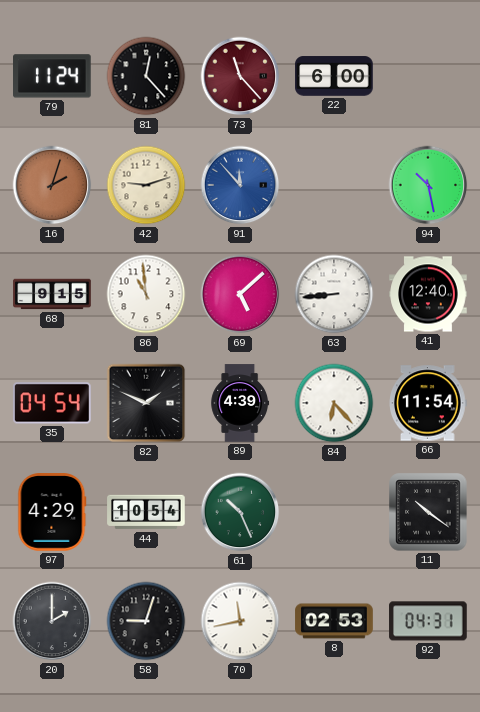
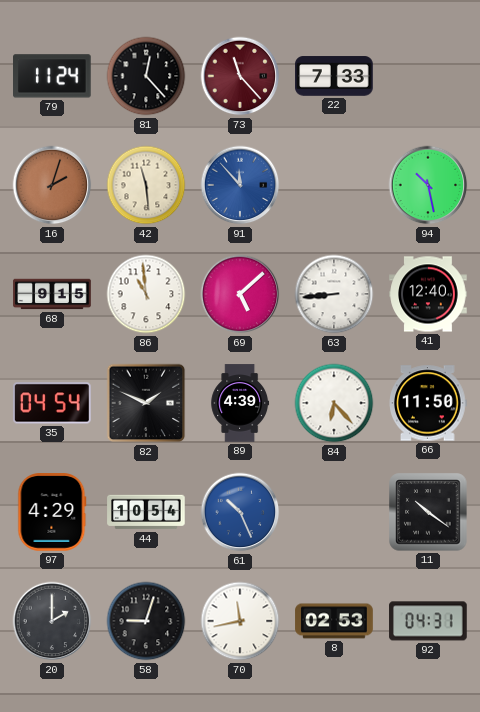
22: 6:00 -> 7:33
42: 9:12 -> 11:29
66: 11:54 -> 11:50
61 dial: green -> blue
